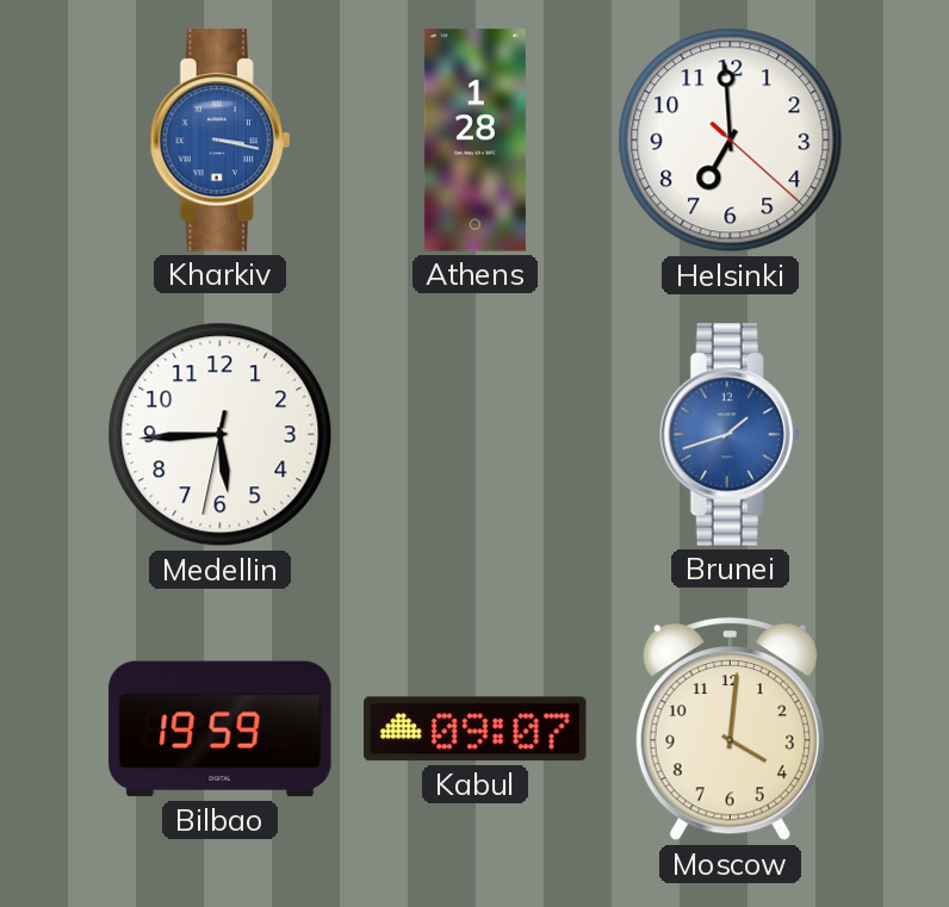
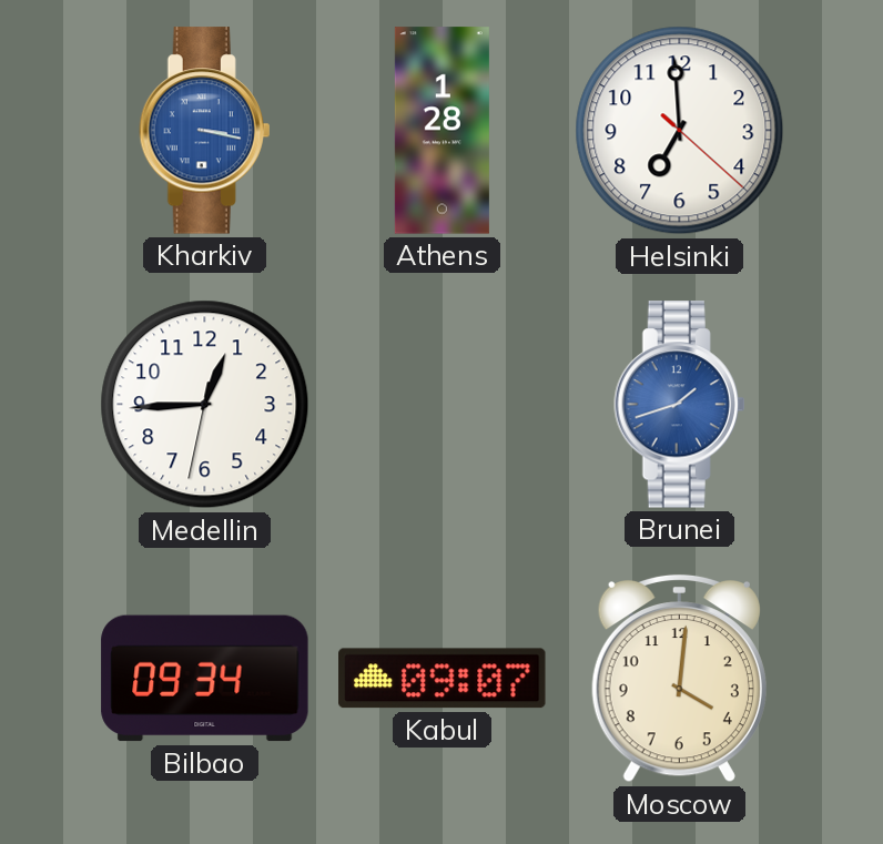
Medellin: 5:44 -> 12:44
Bilbao: 19:59 -> 09:34
